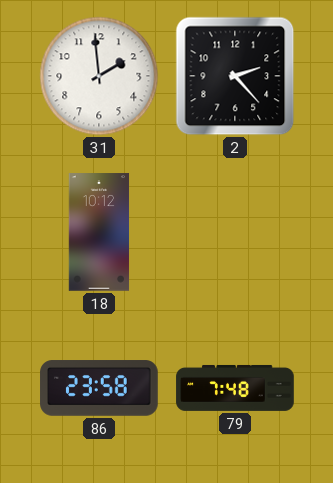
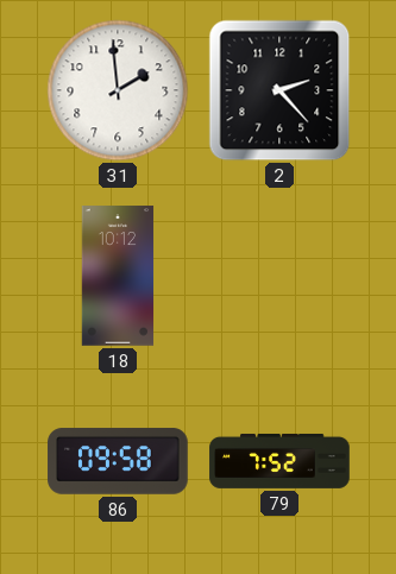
86: 23:58 -> 09:58
79: 7:48 -> 7:52
